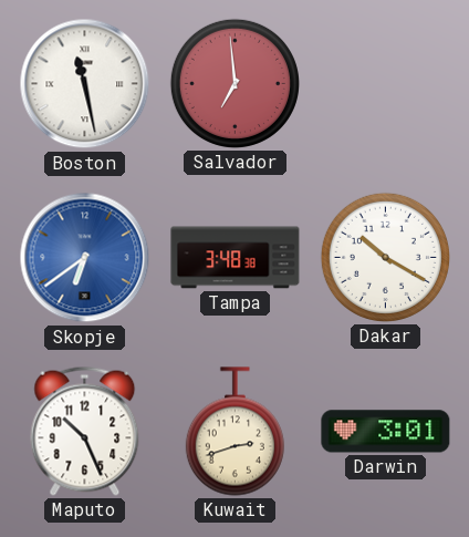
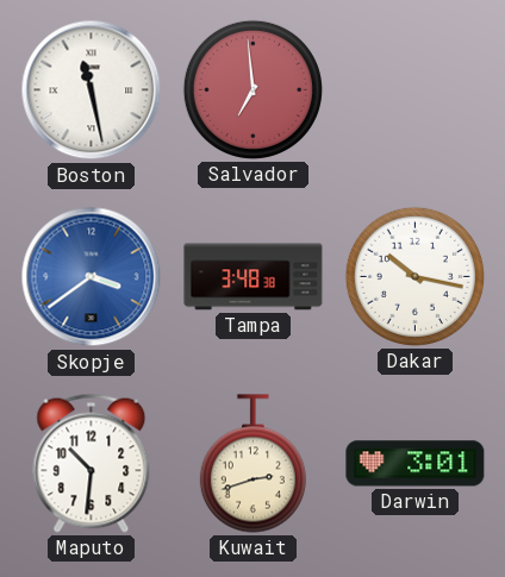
Skopje: 6:39 -> 3:39
Dakar: 10:20 -> 10:17
Maputo: 10:26 -> 10:31
